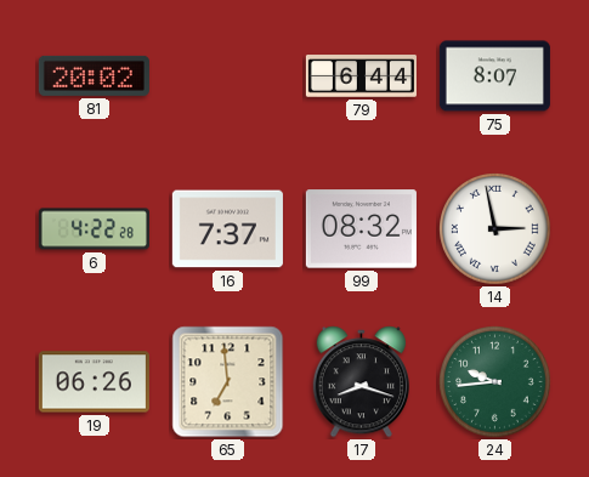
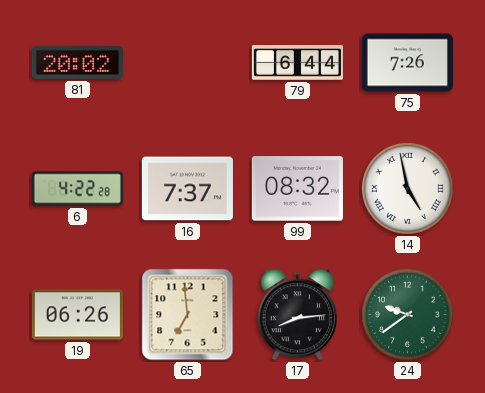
75: 8:07 -> 7:26
14: 2:58 -> 4:58
17: 8:18 -> 8:14
24: 9:44 -> 9:39
